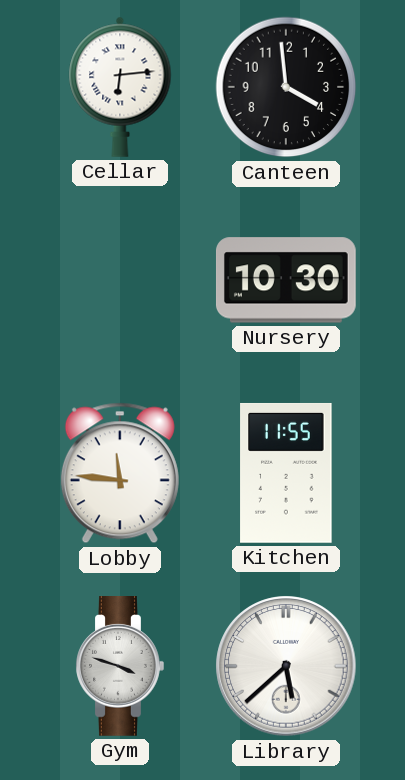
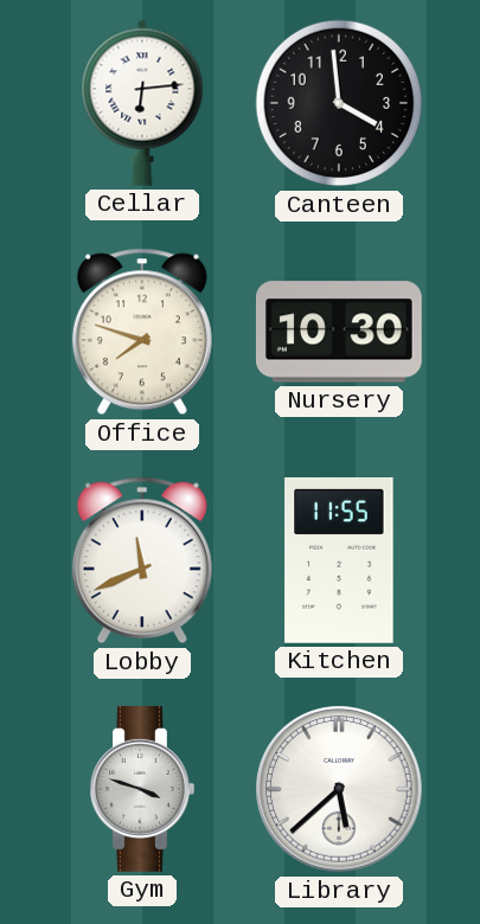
Office: none -> 7:48
Lobby: 11:46 -> 11:41
